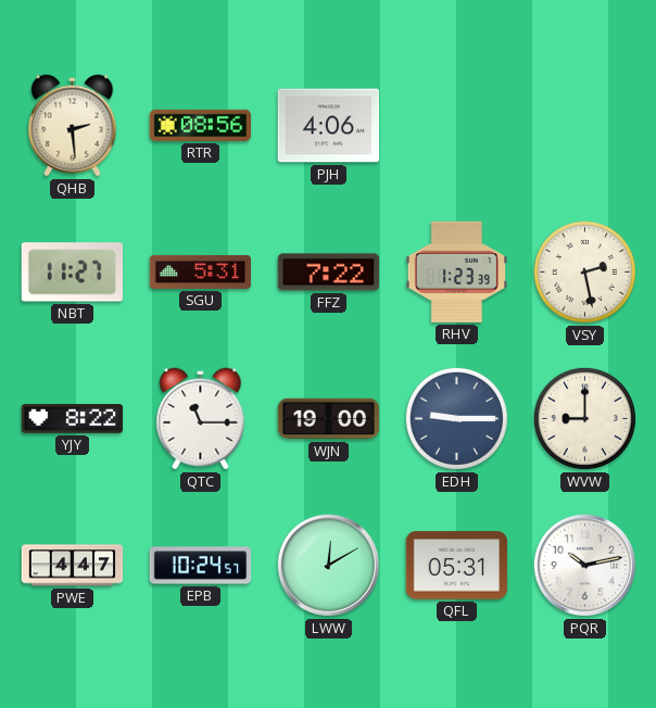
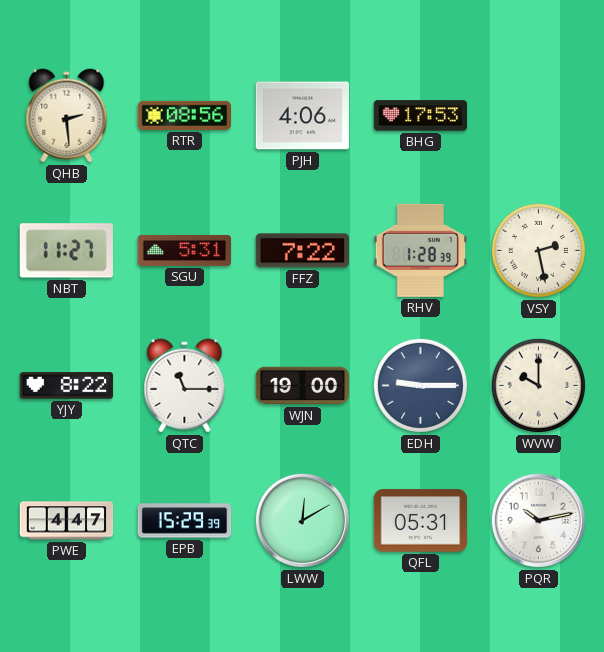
BHG: none -> 17:53
RHV: 1:23 -> 1:28
WVW: 9:00 -> 10:00
EPB: 10:24 -> 15:29
